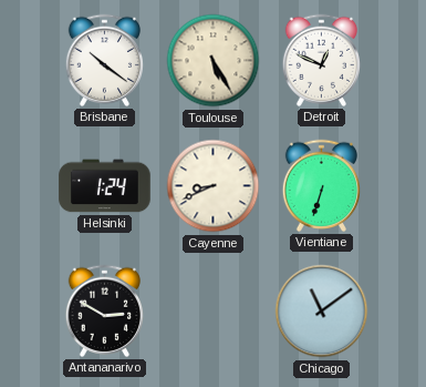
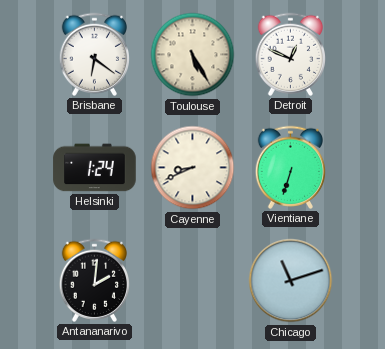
Brisbane: 10:21 -> 6:21
Antananarivo: 2:50 -> 2:01
Chicago: 11:09 -> 11:12
